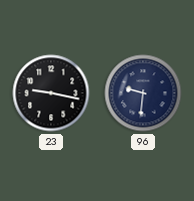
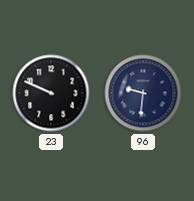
23: 9:17 -> 9:49
